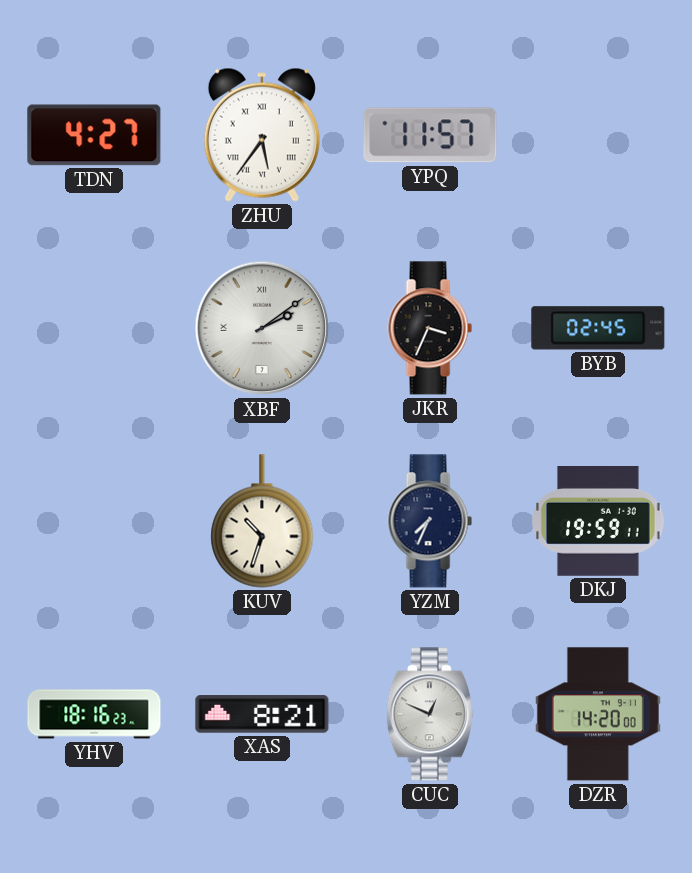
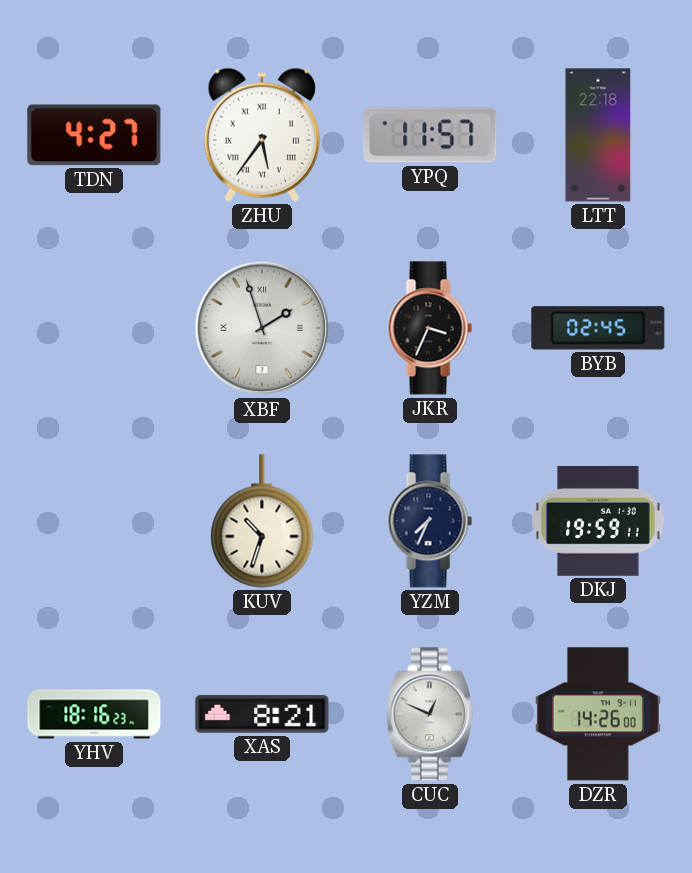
LTT: none -> 22:18
XBF: 2:09 -> 1:57
DZR: 14:20 -> 14:26
